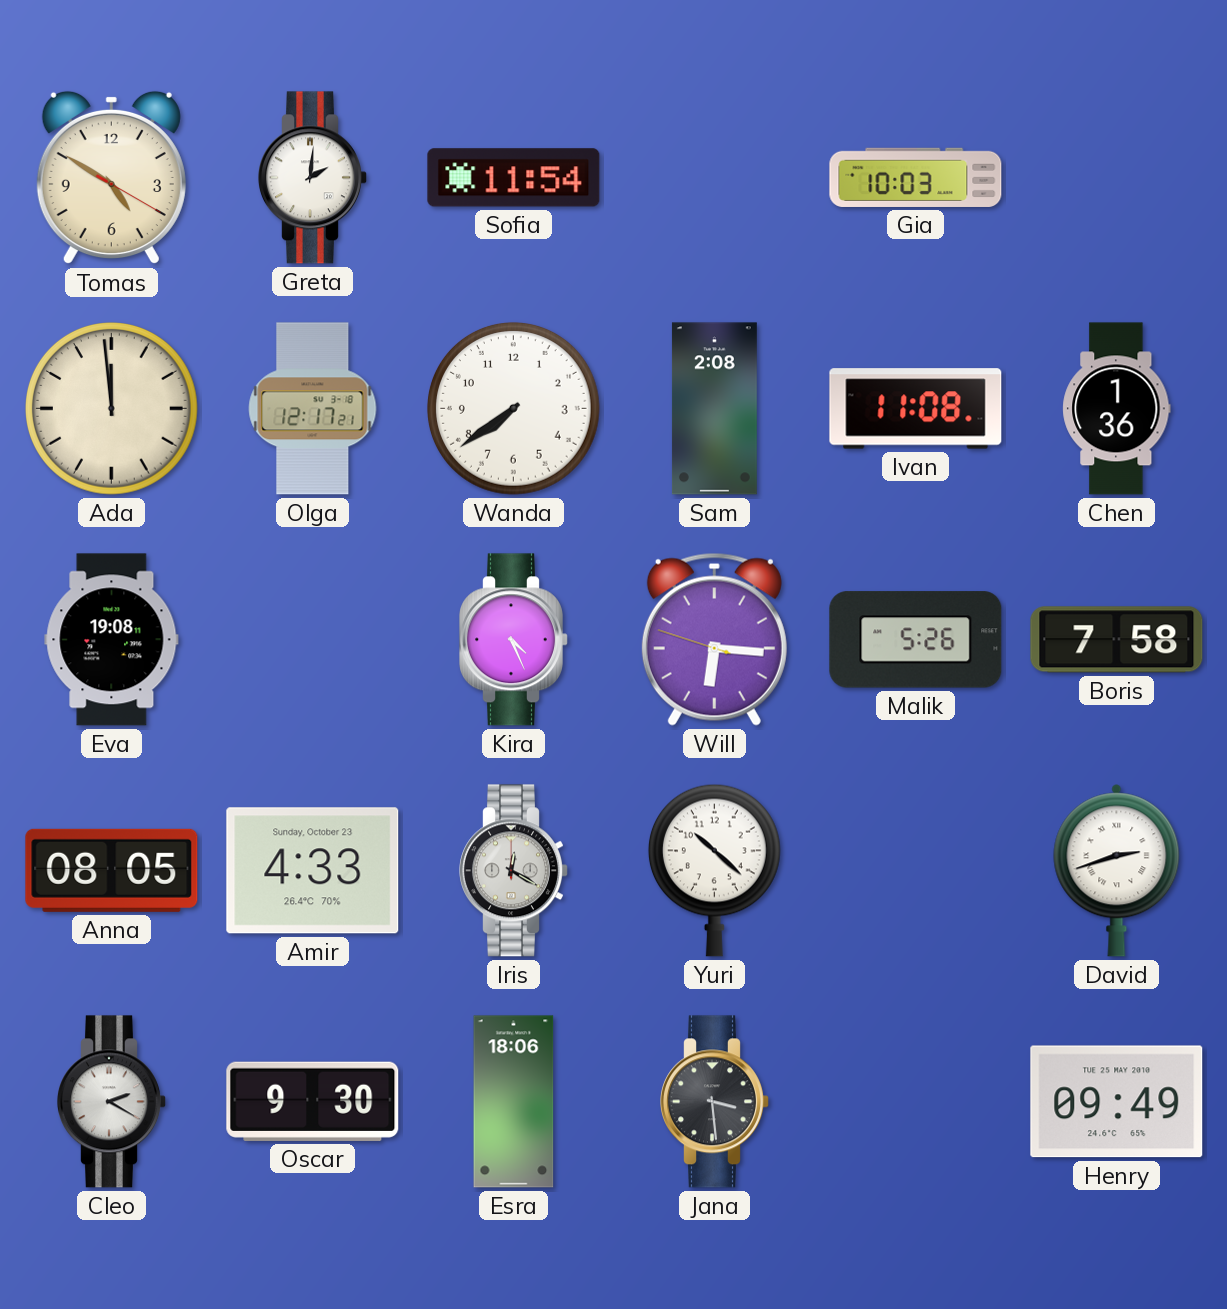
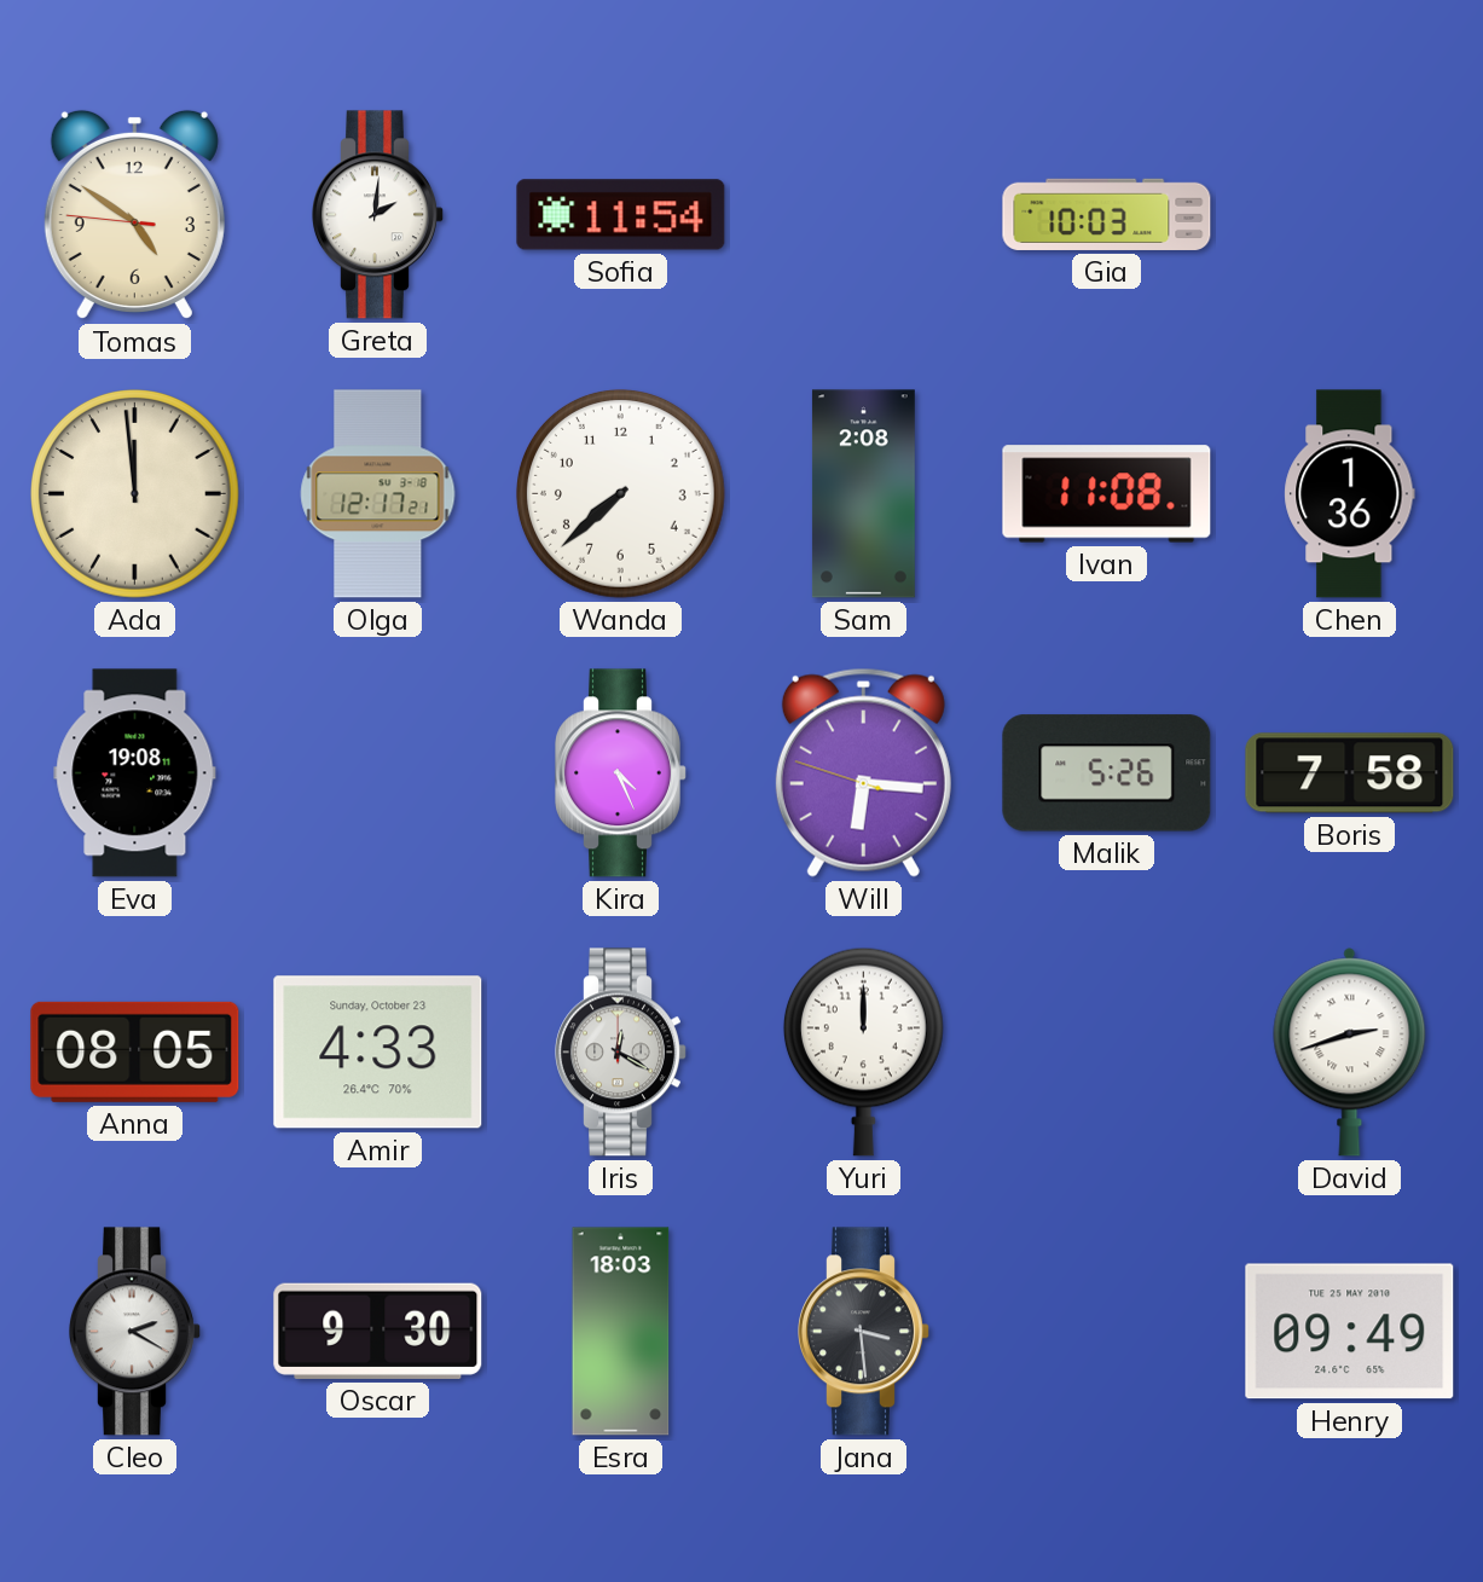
Tomas: 4:50:20 -> 4:50:46
Wanda: 7:39 -> 7:38
Yuri: 10:22 -> 12:00
Esra: 18:06 -> 18:03
